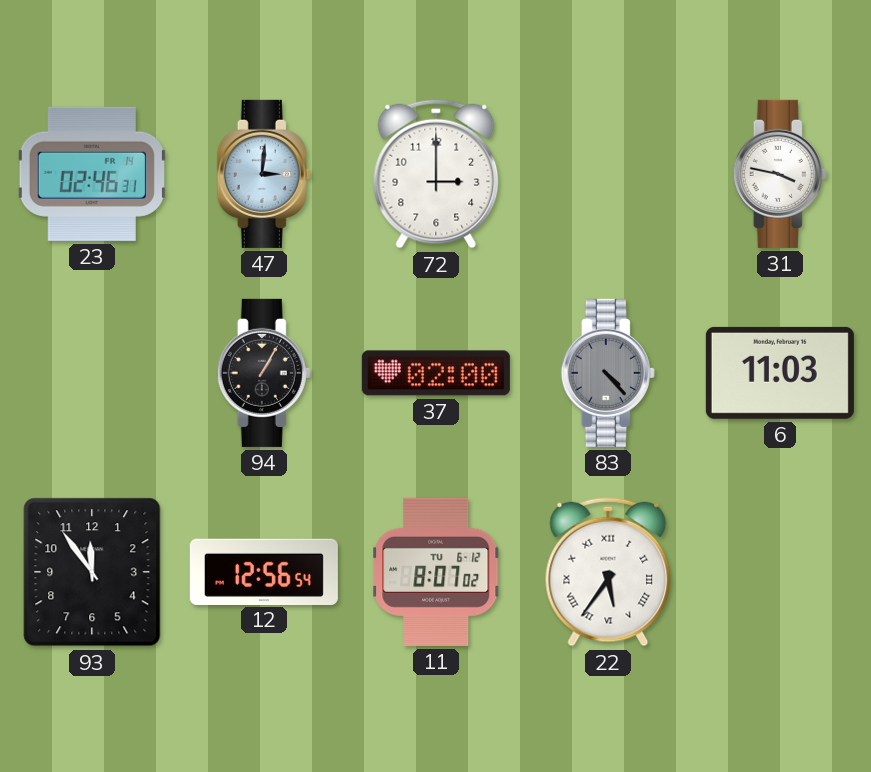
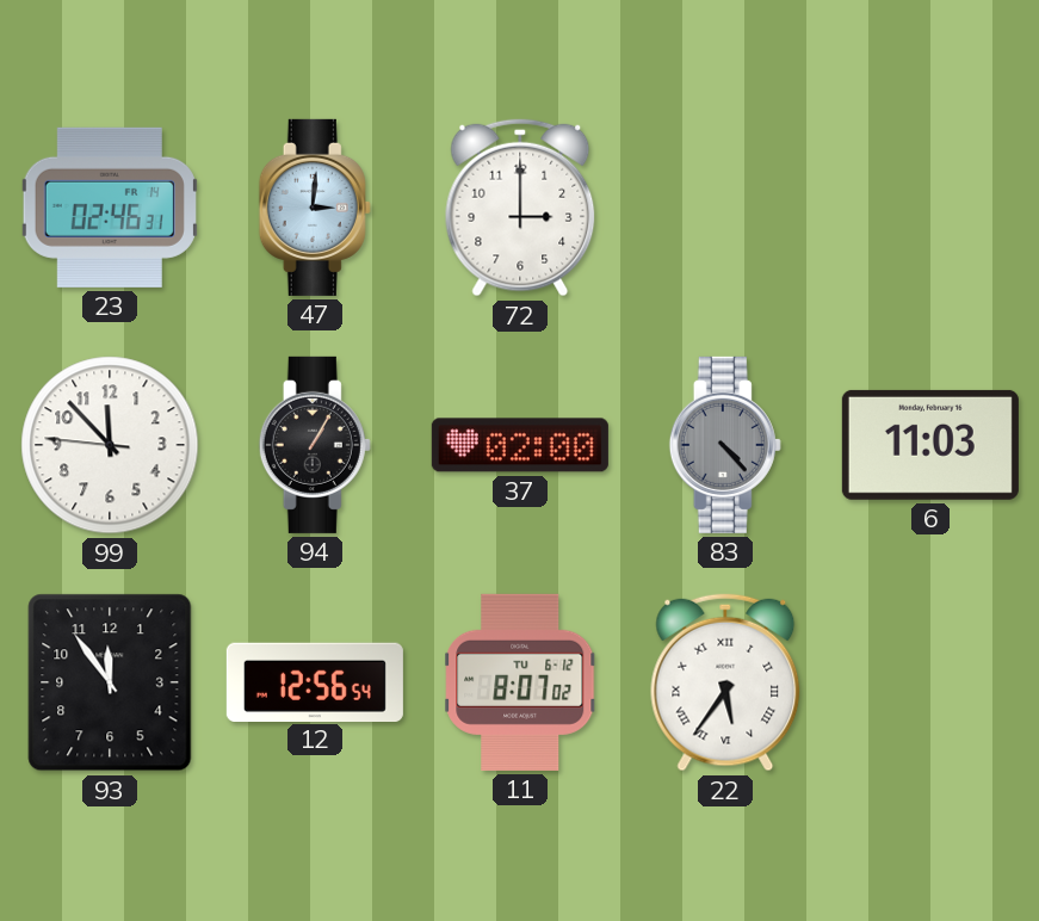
31: 3:47 -> none
99: none -> 11:52
